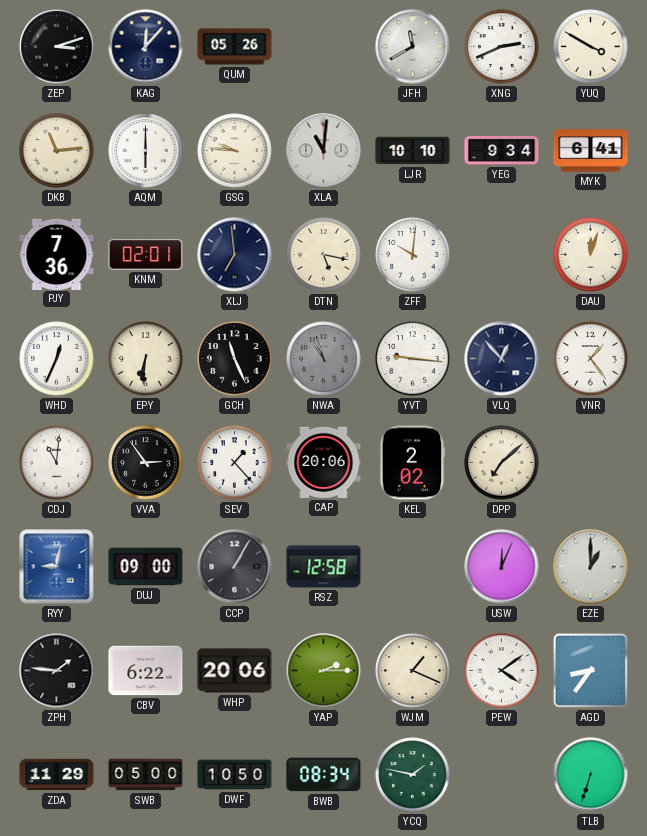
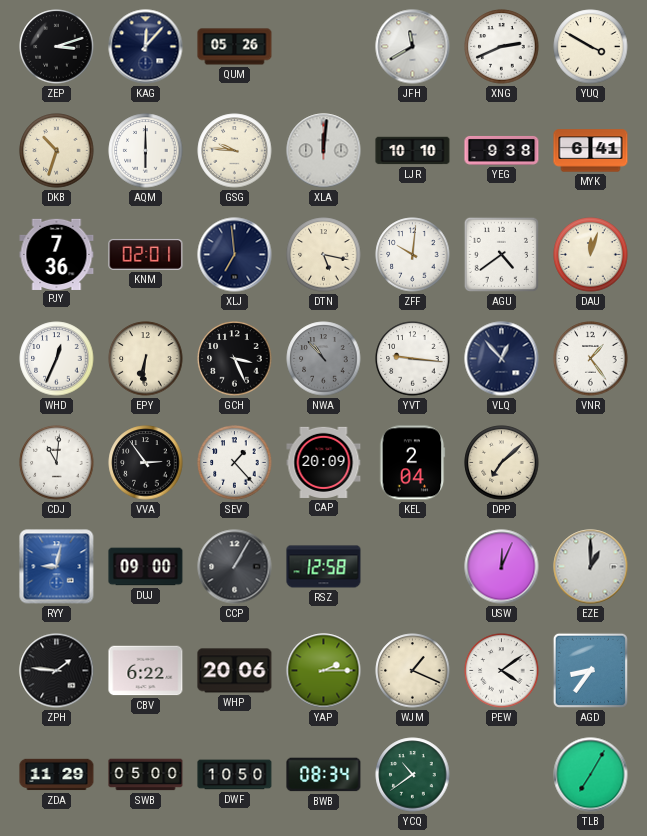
DKB: 11:14 -> 10:33
XLA: 11:01 -> 12:01
YEG: 9:34 -> 9:38
AGU: none -> 4:39
GCH: 11:26 -> 3:26
NWA: 10:57 -> 10:53
CAP: 20:06 -> 20:09
KEL: 2:02 -> 2:04
YCQ: 1:47 -> 10:39
TLB: 6:33 -> 7:05
